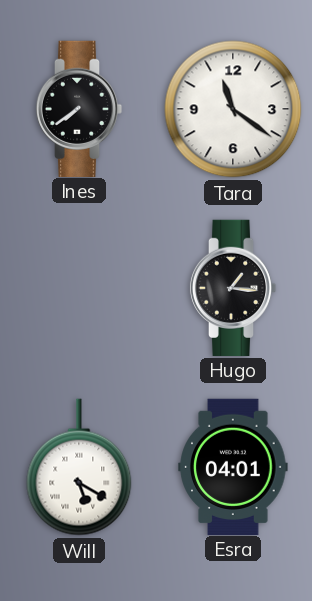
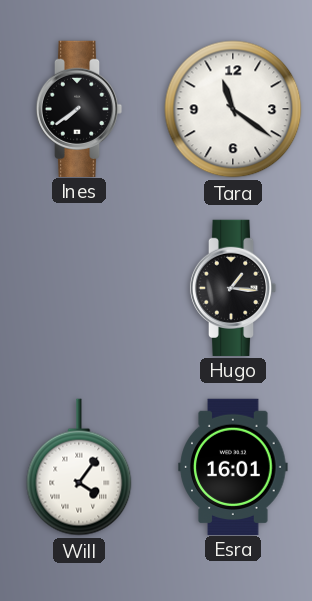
Will: 5:20 -> 4:06
Esra: 04:01 -> 16:01
